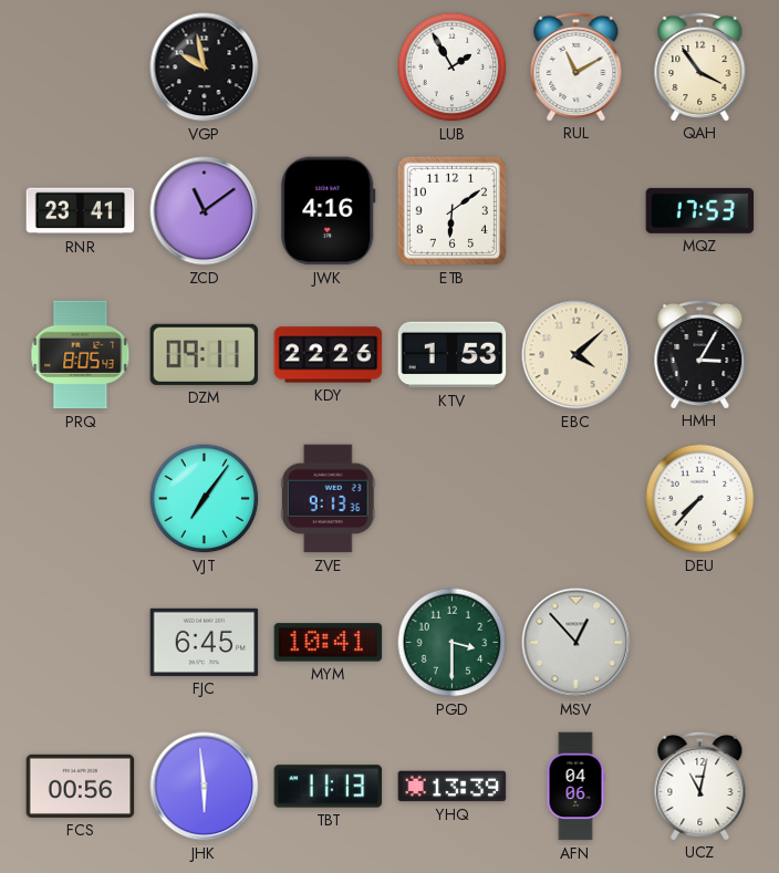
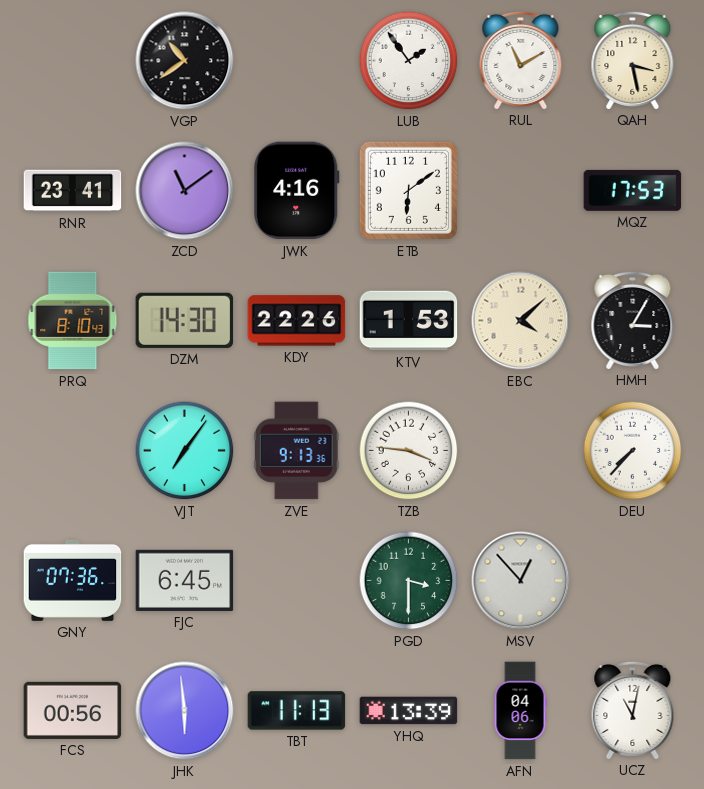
VGP: 9:58 -> 10:39
LUB: 1:55 -> 1:54
QAH: 3:54 -> 3:28
PRQ: 8:05 -> 8:10
DZM: 09:11 -> 14:30
TZB: none -> 3:46
GNY: none -> 07:36
MYM: 10:41 -> none
